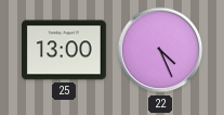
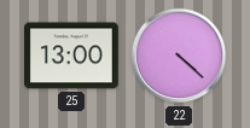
22: 4:26 -> 4:22
